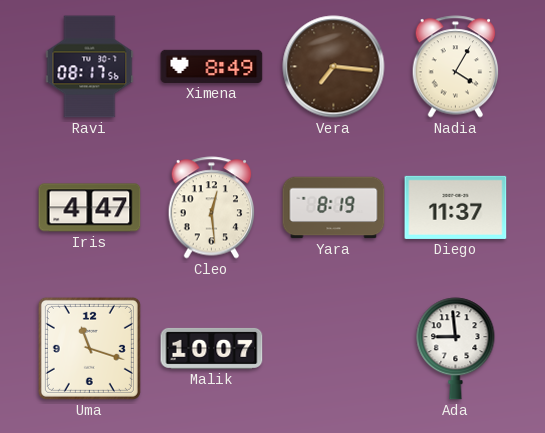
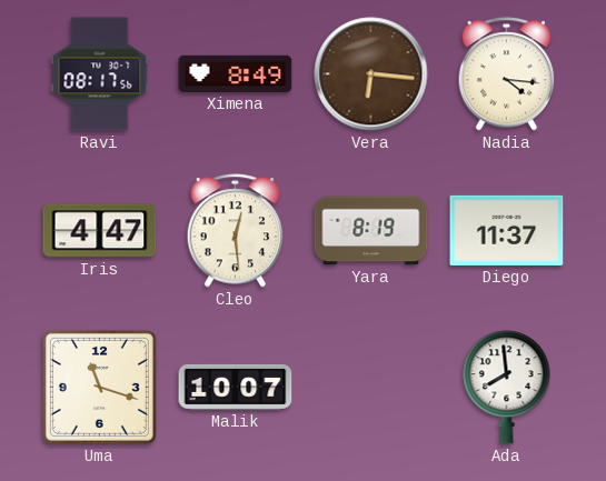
Vera: 7:16 -> 6:16
Nadia: 4:05 -> 4:16
Ada: 8:59 -> 7:59
